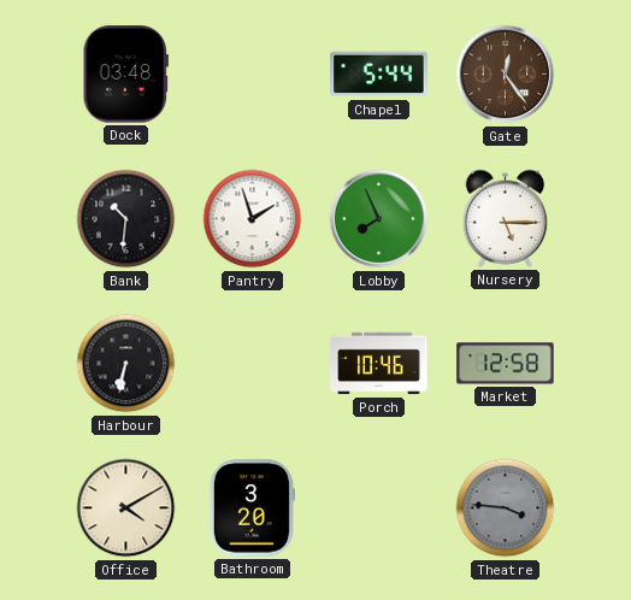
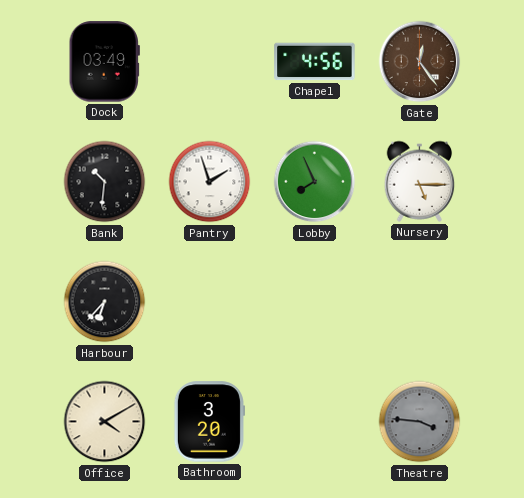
Dock: 03:48 -> 03:49
Chapel: 5:44 -> 4:56
Harbour: 6:32 -> 6:37
Porch: 10:46 -> none
Market: 12:58 -> none
